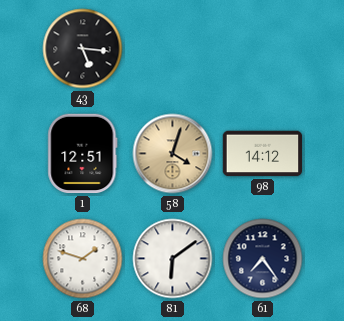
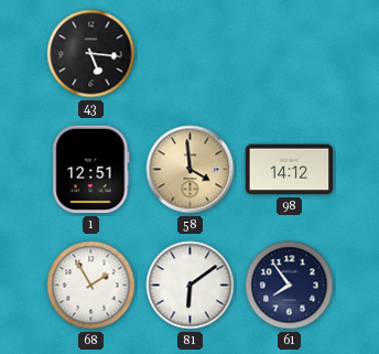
58: 4:03 -> 3:59
68: 1:48 -> 1:55
61: 7:24 -> 7:54
